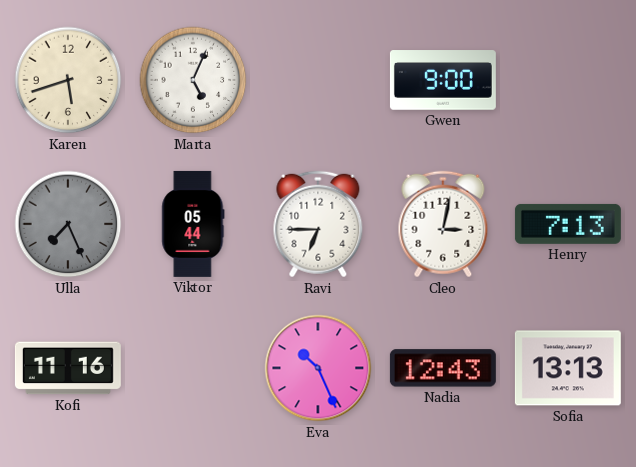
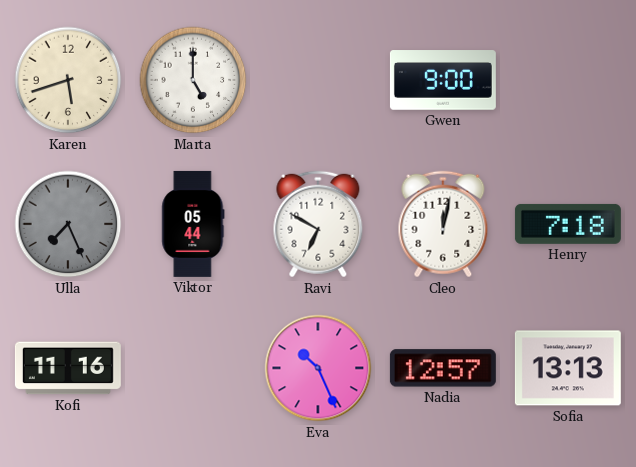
Marta: 5:04 -> 5:00
Ravi: 6:45 -> 6:50
Cleo: 3:02 -> 12:02
Henry: 7:13 -> 7:18
Nadia: 12:43 -> 12:57
